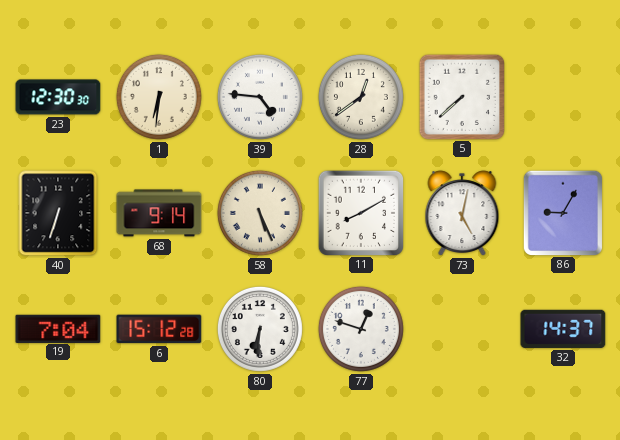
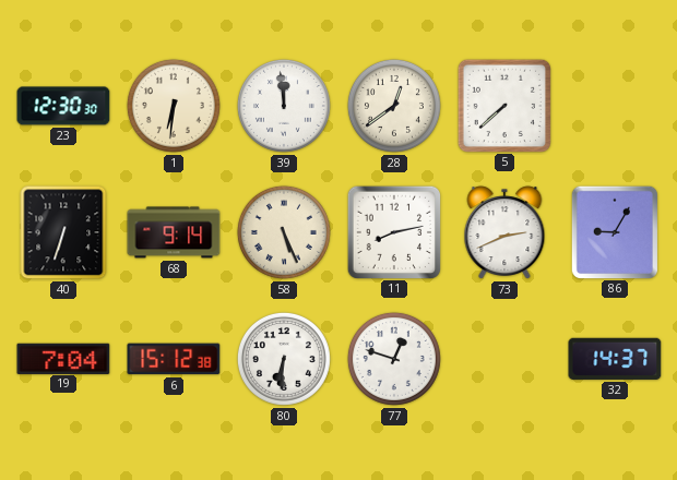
39: 4:46 -> 11:59
11: 8:10 -> 8:13
73: 5:02 -> 2:41
6: 15:12:28 -> 15:12:38
